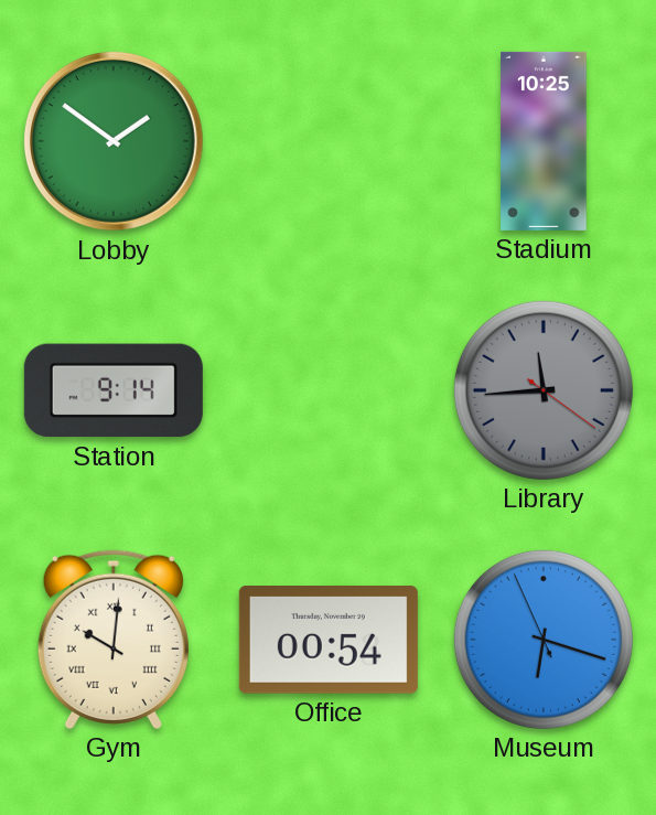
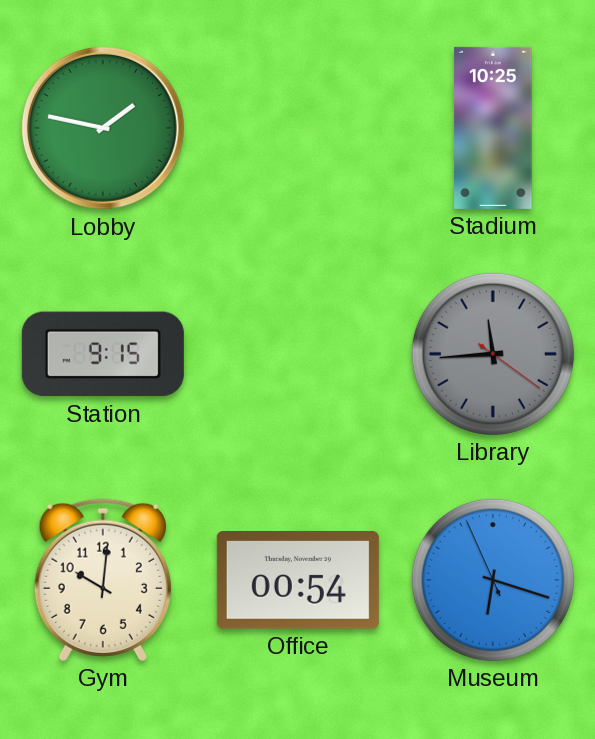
Lobby: 1:51 -> 1:47
Station: 9:14 -> 9:15
Gym numerals: Roman -> Arabic
